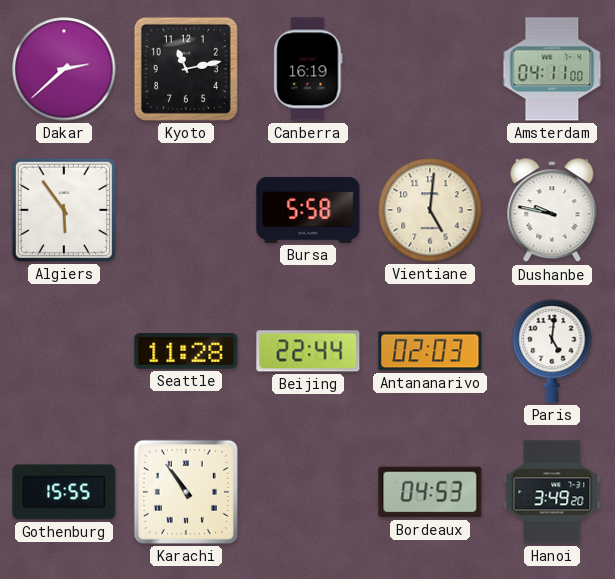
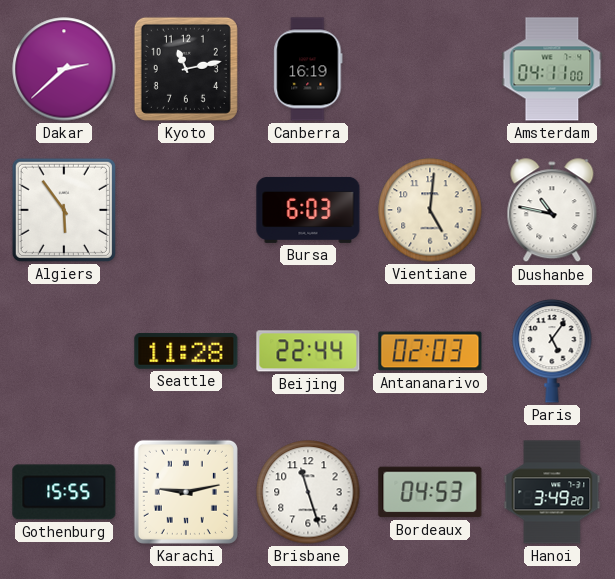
Bursa: 5:58 -> 6:03
Dushanbe: 9:47 -> 10:47
Paris: 5:01 -> 5:06
Karachi: 10:54 -> 9:13
Brisbane: none -> 11:27
